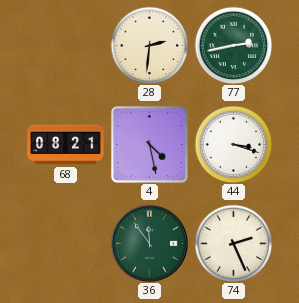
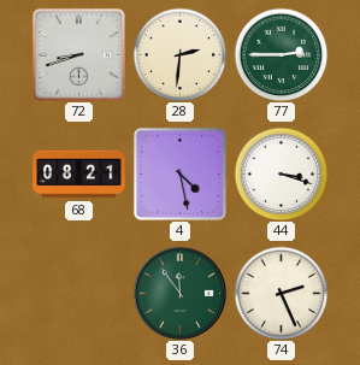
72: none -> 8:42
77: 2:43 -> 2:45
